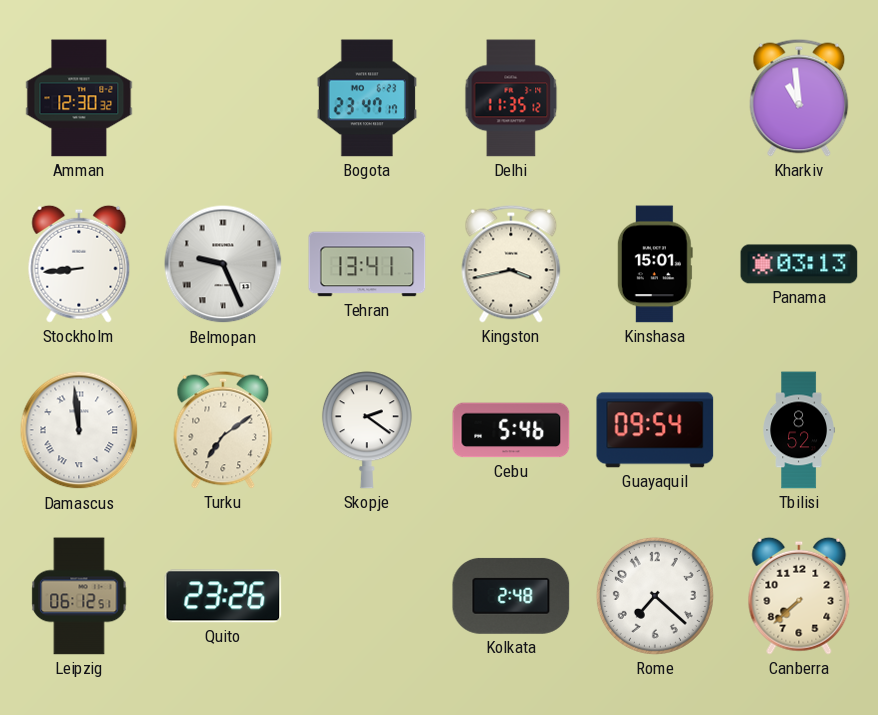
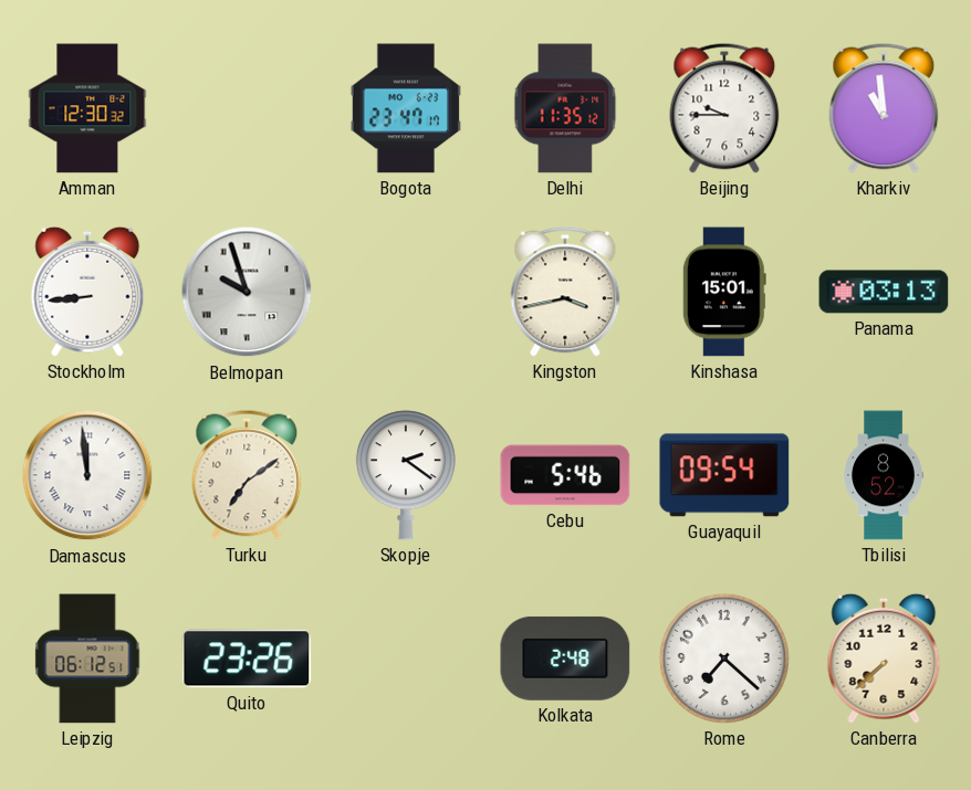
Beijing: none -> 9:45
Belmopan: 9:26 -> 9:57
Tehran: 13:41 -> none
